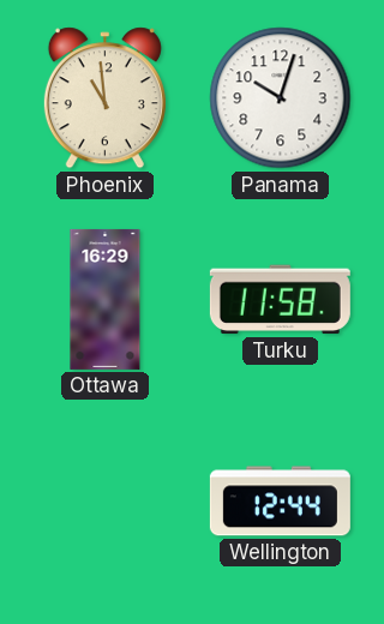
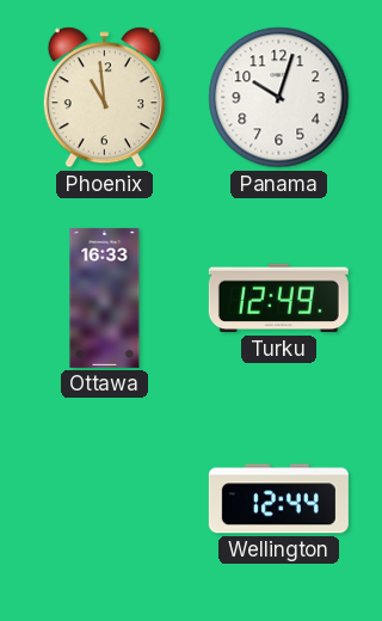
Ottawa: 16:29 -> 16:33
Turku: 11:58 -> 12:49
